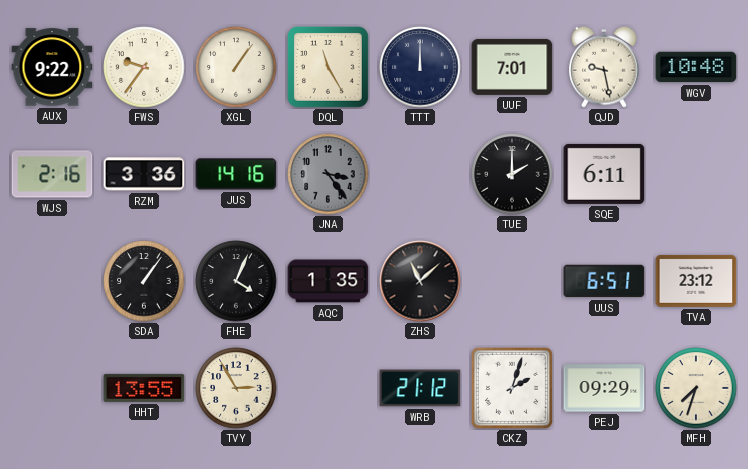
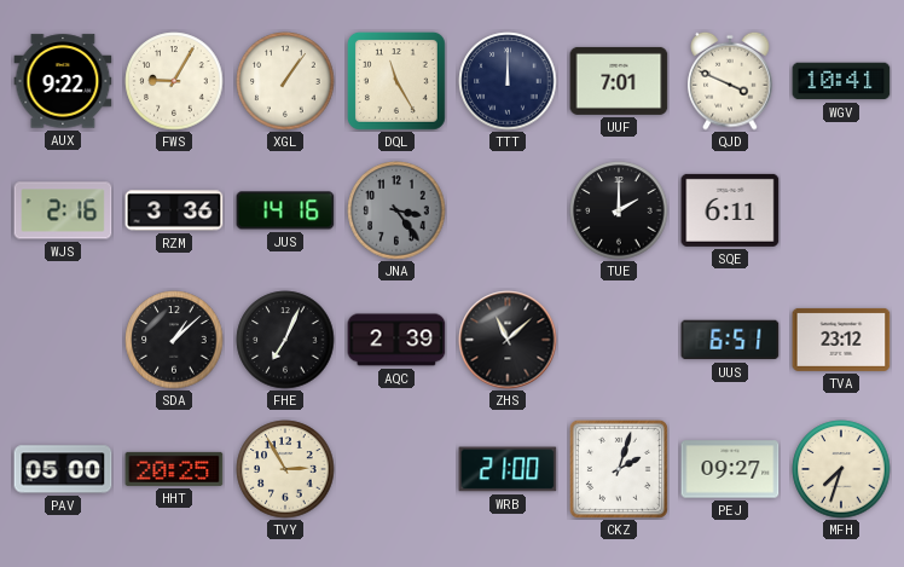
FWS: 9:36 -> 9:05
QJD: 9:28 -> 3:49
WGV: 10:48 -> 10:41
SDA: 1:06 -> 1:08
FHE: 4:04 -> 7:04
AQC: 1:35 -> 2:39
PAV: none -> 05:00
HHT: 13:55 -> 20:25
WRB: 21:12 -> 21:00
PEJ: 09:29 -> 09:27
